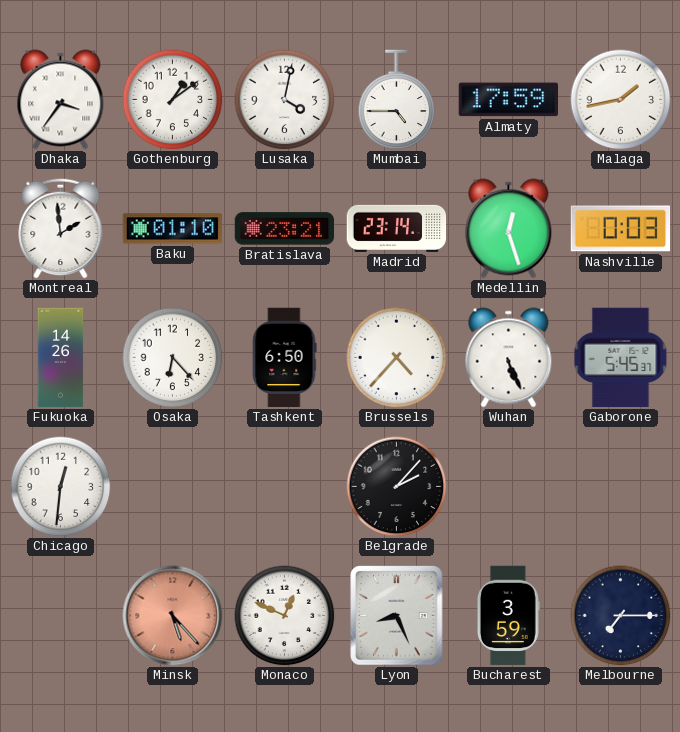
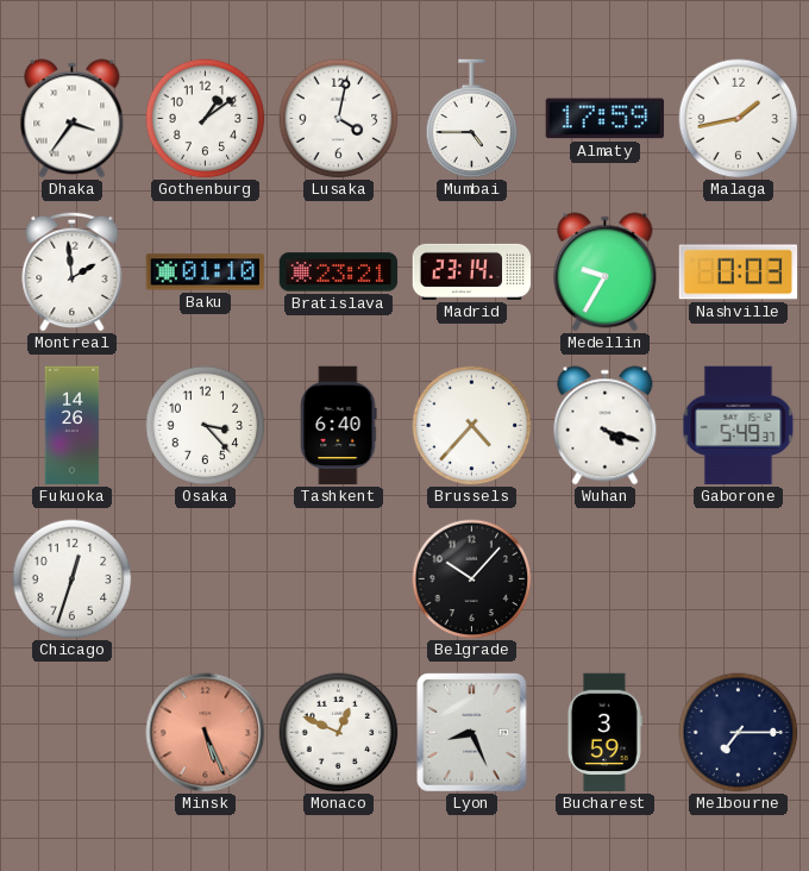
Medellin: 12:27 -> 9:35
Osaka: 6:23 -> 3:23
Tashkent: 6:50 -> 6:40
Wuhan: 5:26 -> 4:18
Gaborone: 5:45 -> 5:49
Chicago: 12:31 -> 12:33
Belgrade: 2:07 -> 10:07
Minsk: 5:23 -> 5:26
